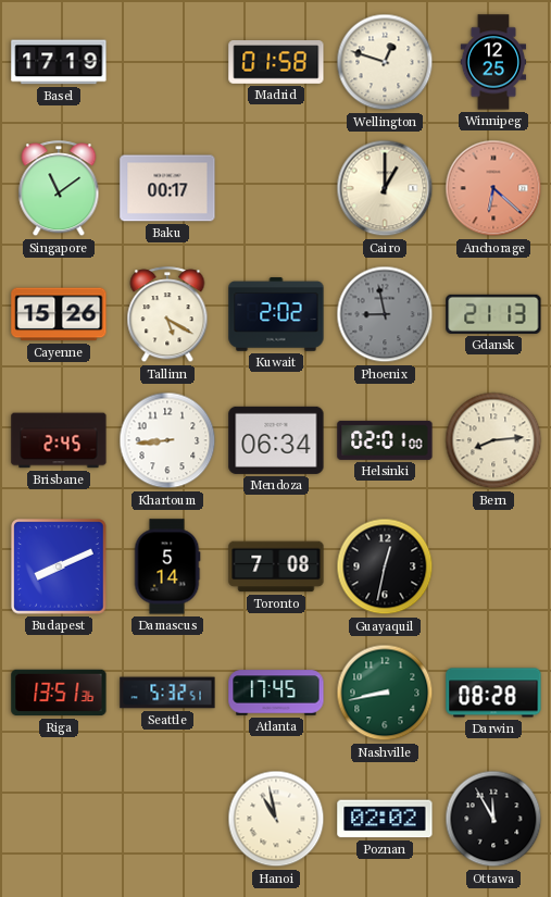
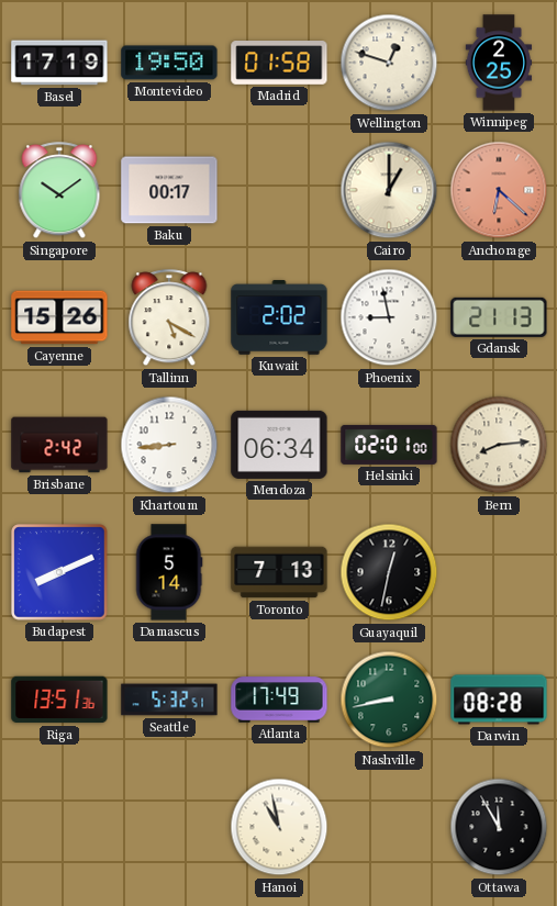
Montevideo: none -> 19:50
Winnipeg: 12:25 -> 2:25
Singapore: 11:09 -> 10:09
Phoenix dial: grey -> white
Brisbane: 2:45 -> 2:42
Toronto: 7:08 -> 7:13
Atlanta: 17:45 -> 17:49
Poznan: 02:02 -> none
